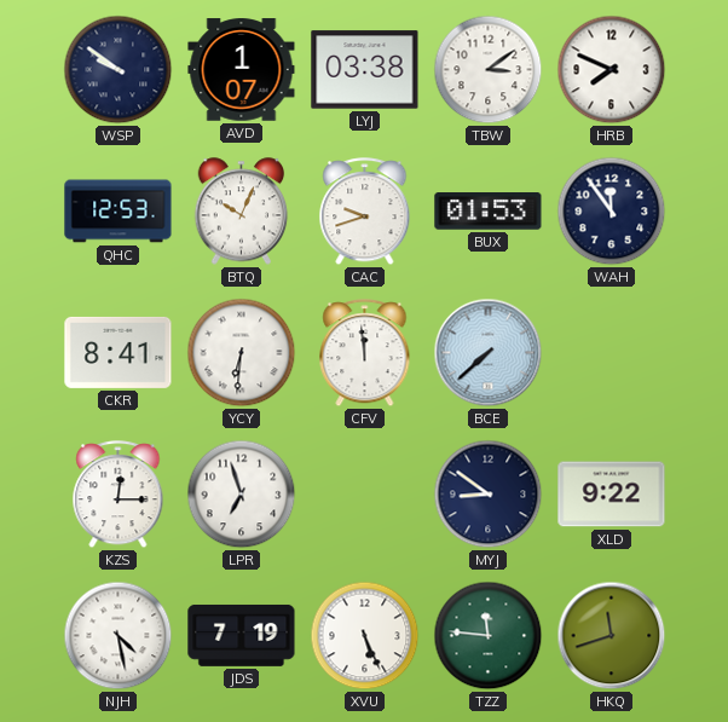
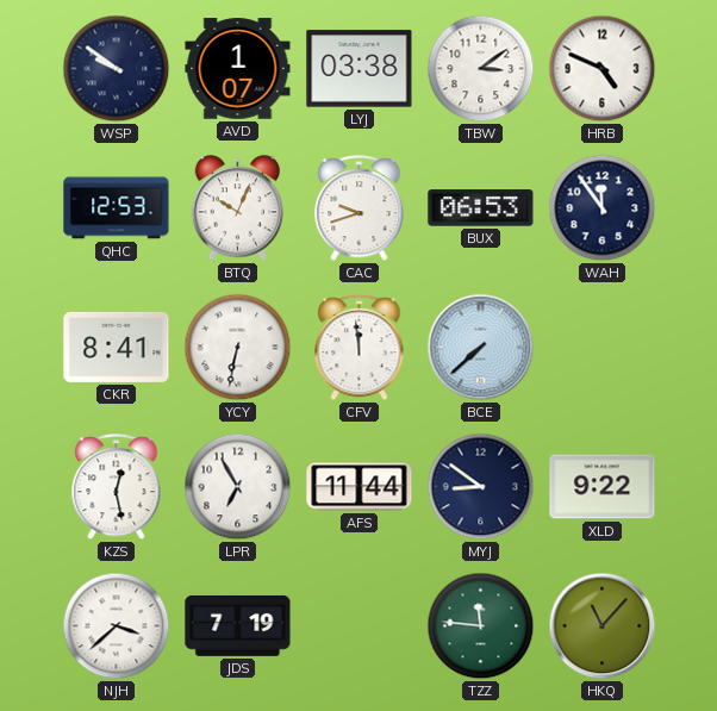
HRB: 7:49 -> 4:49
BUX: 01:53 -> 06:53
YCY: 6:31 -> 6:32
KZS: 12:15 -> 12:28
LPR: 6:57 -> 6:55
AFS: none -> 11:44
NJH: 4:28 -> 3:38
XVU: 5:26 -> none
HKQ: 11:42 -> 11:07
